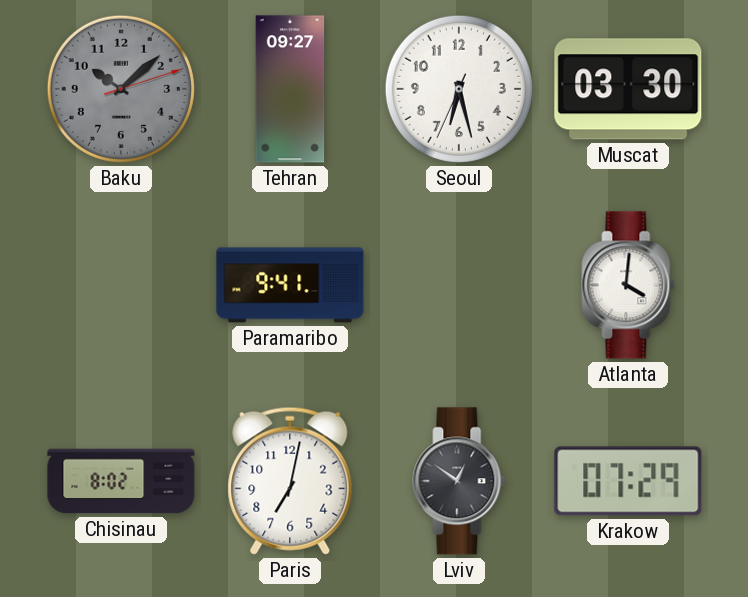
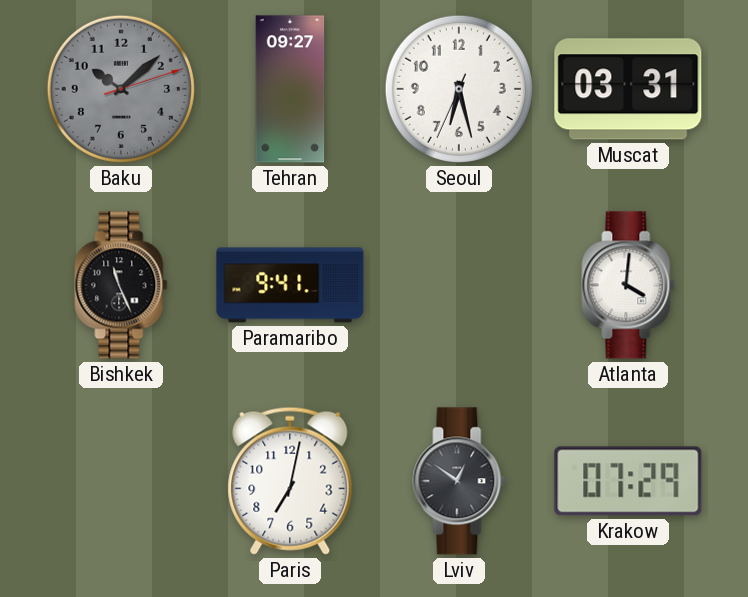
Muscat: 03:30 -> 03:31
Bishkek: none -> 11:26
Chisinau: 8:02 -> none
